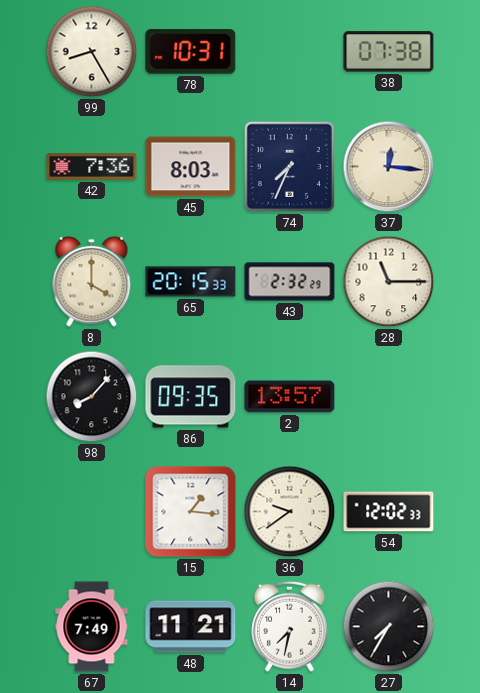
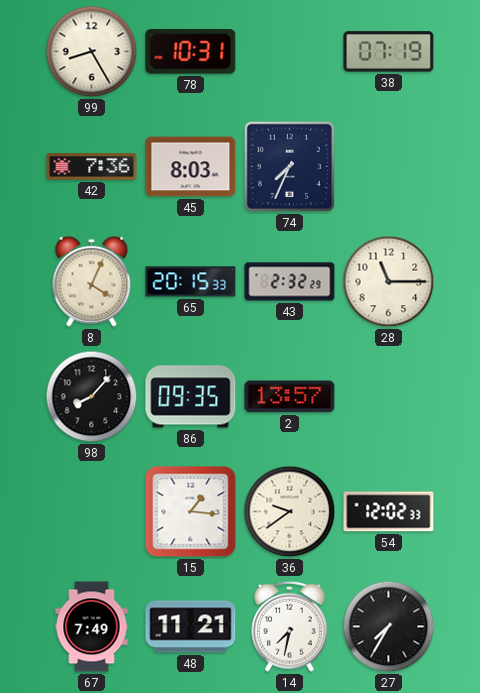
38: 07:38 -> 07:19
37: 12:16 -> none
8: 4:00 -> 4:04
